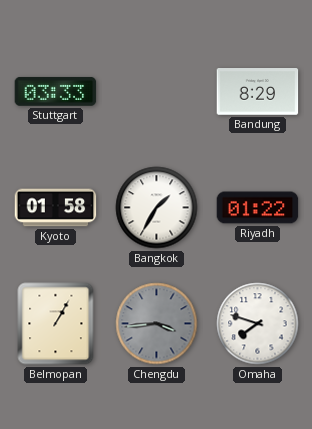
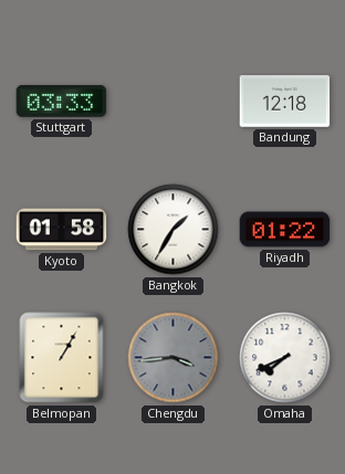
Bandung: 8:29 -> 12:18
Omaha: 7:48 -> 7:41
